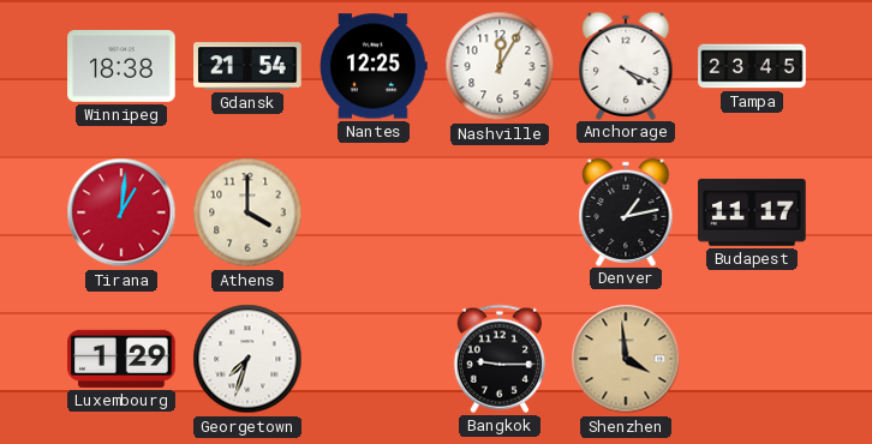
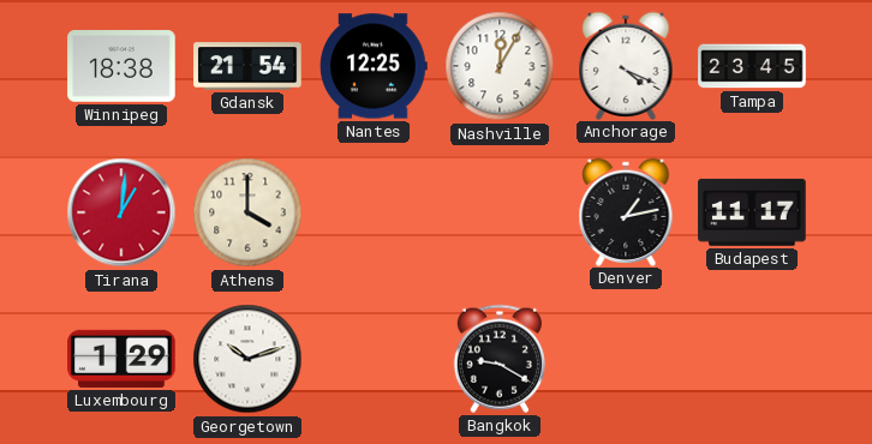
Georgetown: 7:33 -> 10:12
Bangkok: 9:15 -> 9:20
Shenzhen: 3:59 -> none
